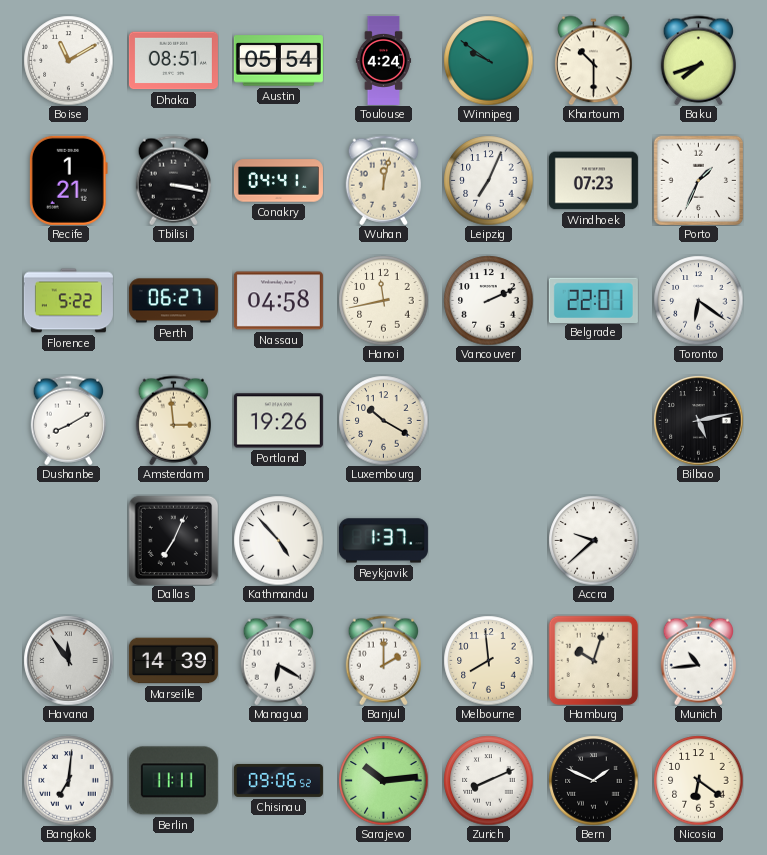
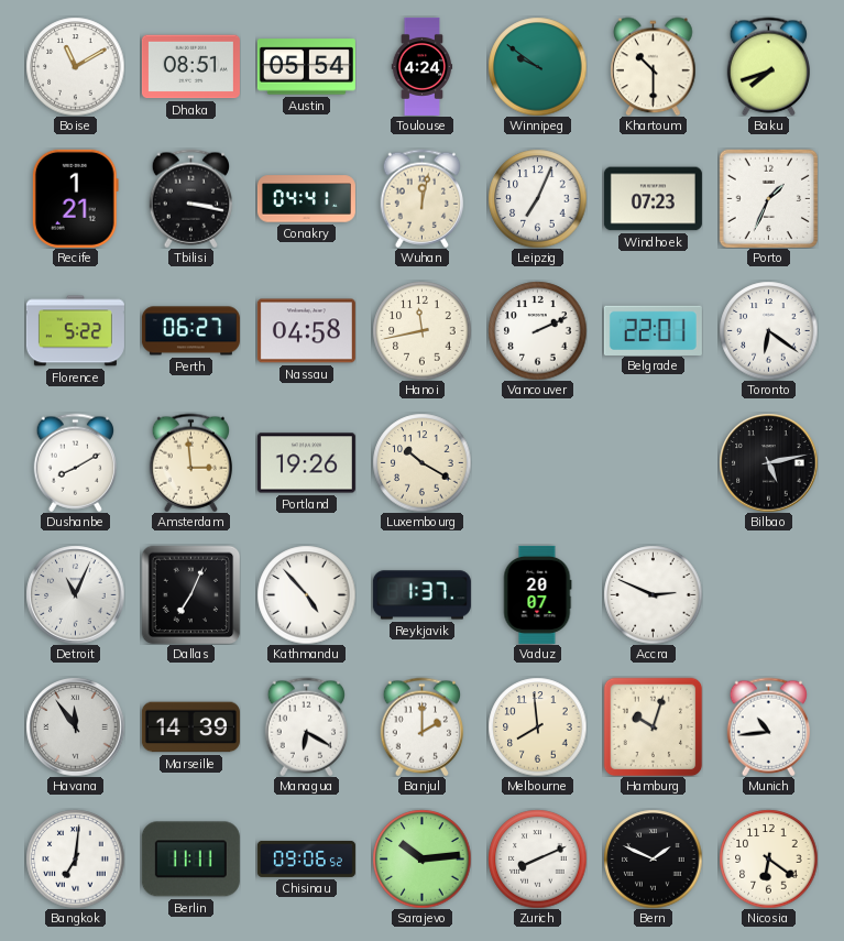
Detroit: none -> 11:04
Vaduz: none -> 20:07
Accra: 9:38 -> 2:49
